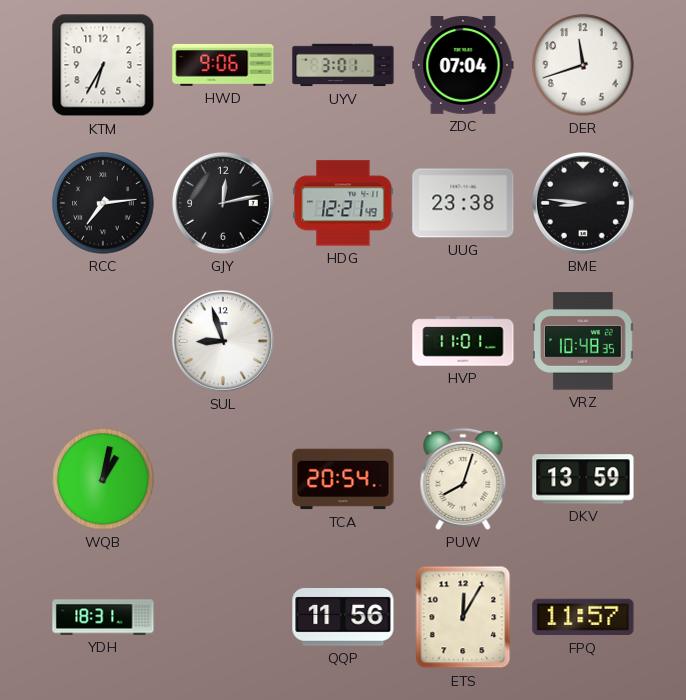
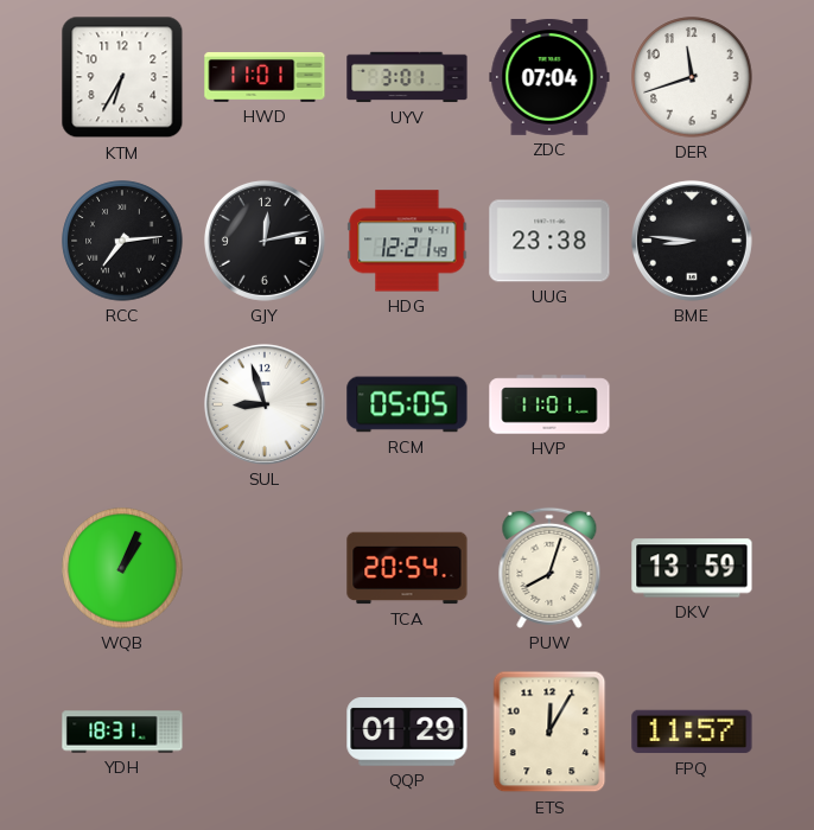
HWD: 9:06 -> 11:01
RCM: none -> 05:05
VRZ: 10:48 -> none
WQB: 1:02 -> 1:04
QQP: 11:56 -> 01:29
